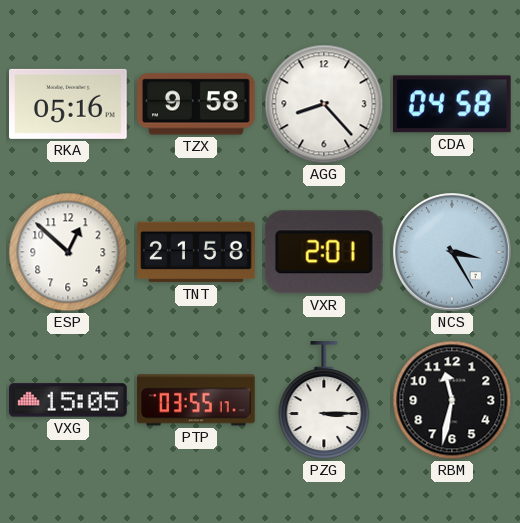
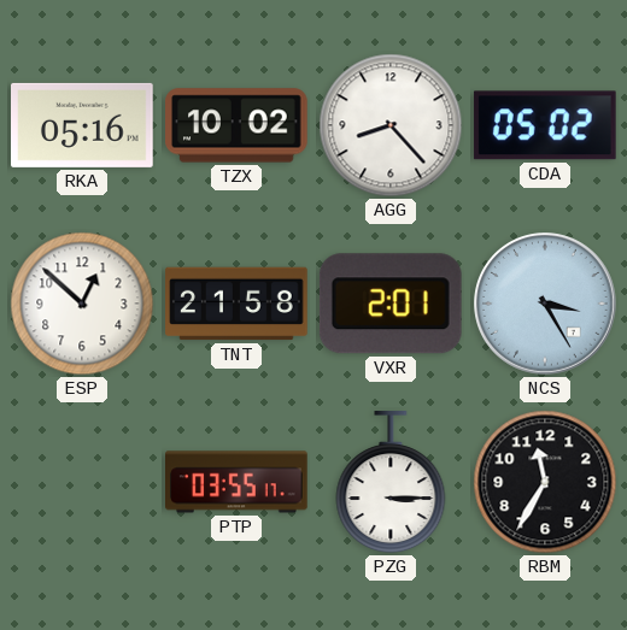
TZX: 9:58 -> 10:02
CDA: 04:58 -> 05:02
VXG: 15:05 -> none
RBM: 11:32 -> 11:35
